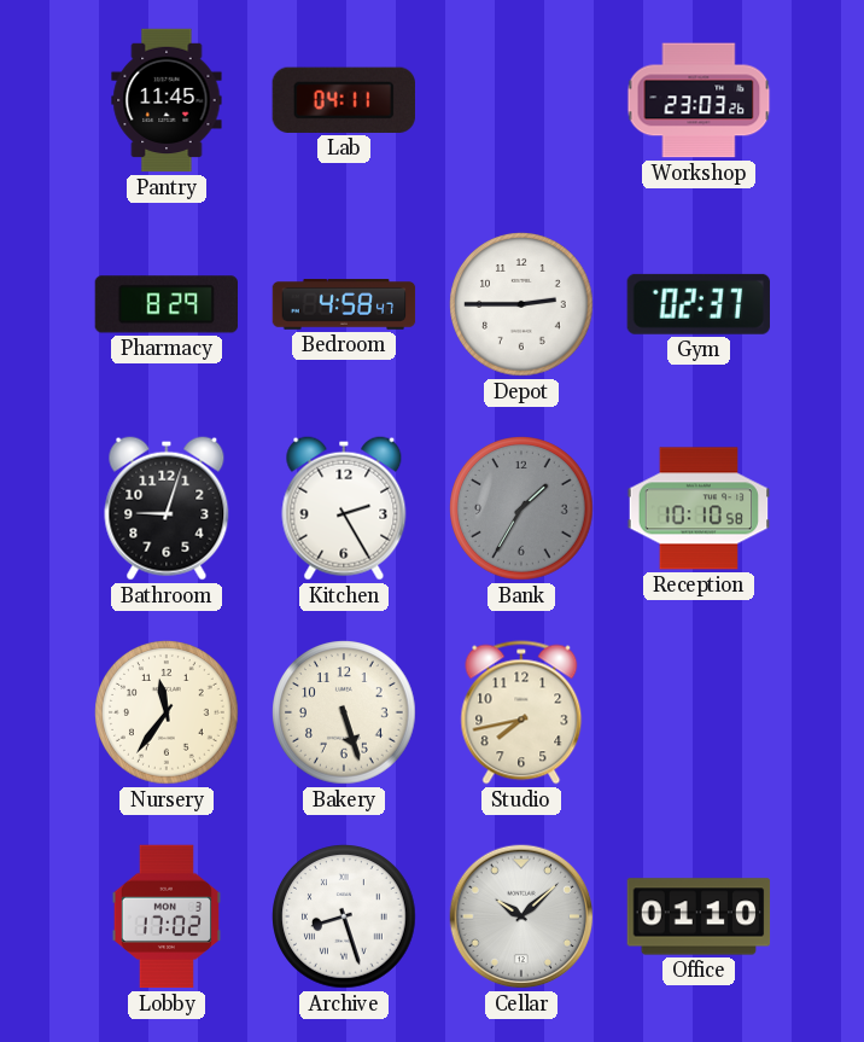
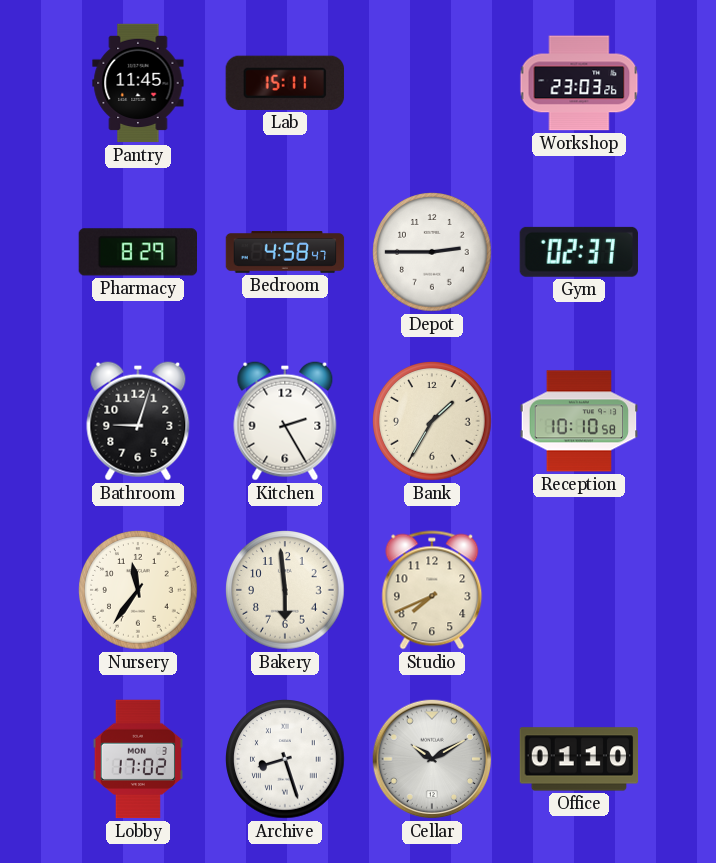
Lab: 04:11 -> 15:11
Bank dial: grey -> cream
Bakery: 5:27 -> 5:59
Studio: 7:43 -> 7:41
Cellar: 10:08 -> 10:10
